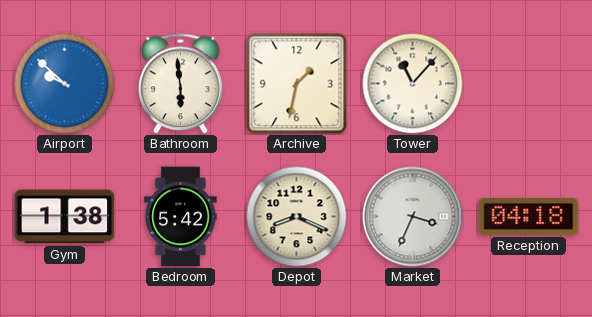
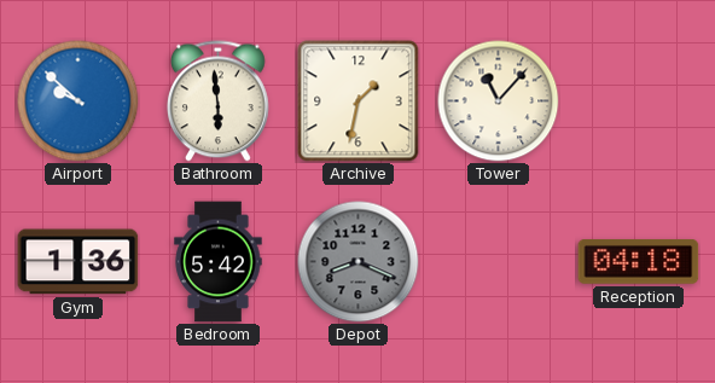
Gym: 1:38 -> 1:36
Depot dial: cream -> grey
Market: 3:34 -> none
